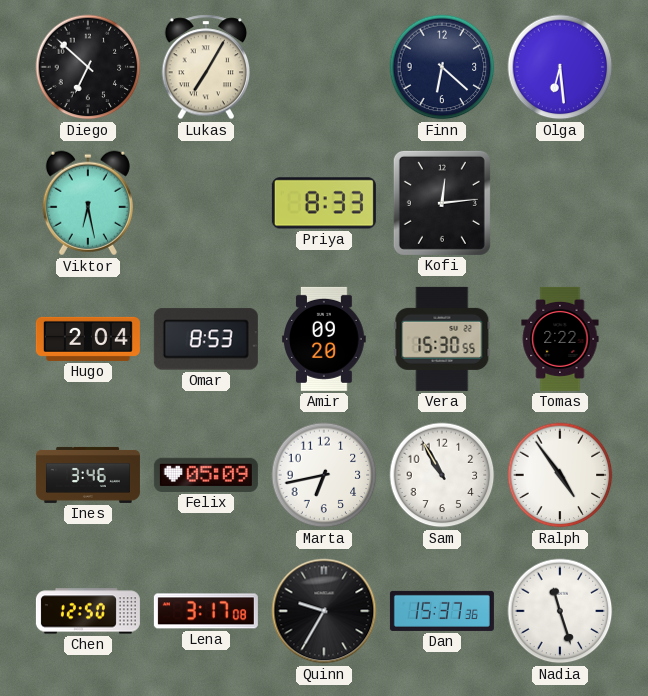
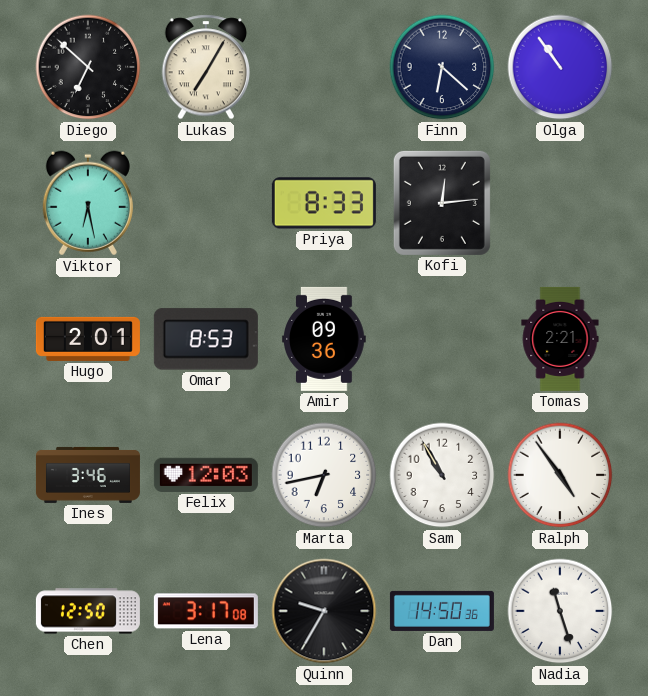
Olga: 6:29 -> 10:54
Hugo: 2:04 -> 2:01
Amir: 09:20 -> 09:36
Vera: 15:30 -> none
Tomas: 2:22 -> 2:21
Felix: 05:09 -> 12:03
Dan: 15:37 -> 14:50
